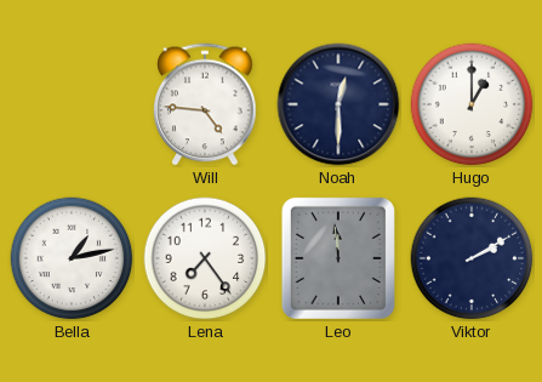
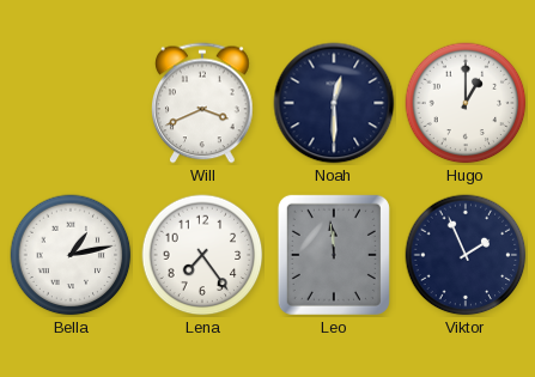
Will: 4:46 -> 3:41
Viktor: 2:10 -> 1:56
